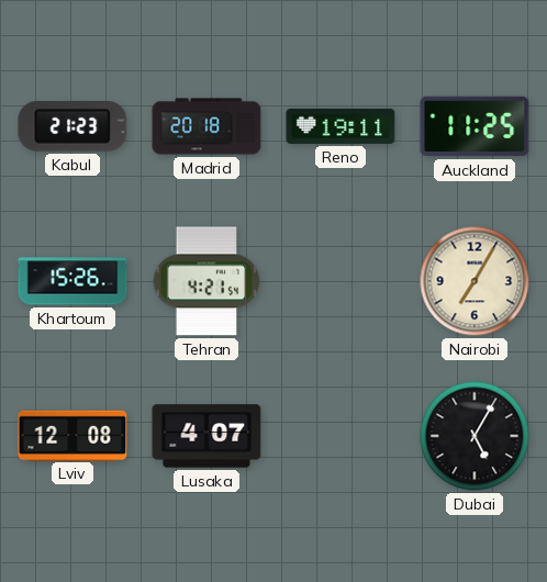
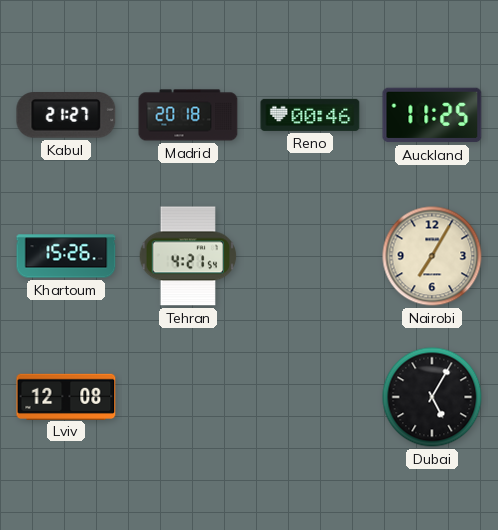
Kabul: 21:23 -> 21:27
Reno: 19:11 -> 00:46
Lusaka: 4:07 -> none
